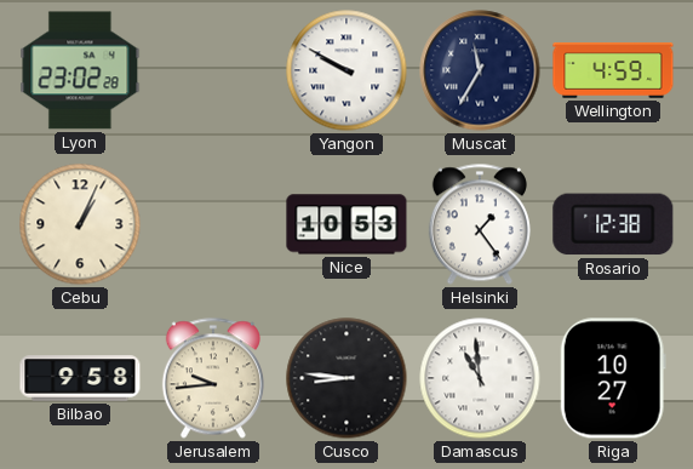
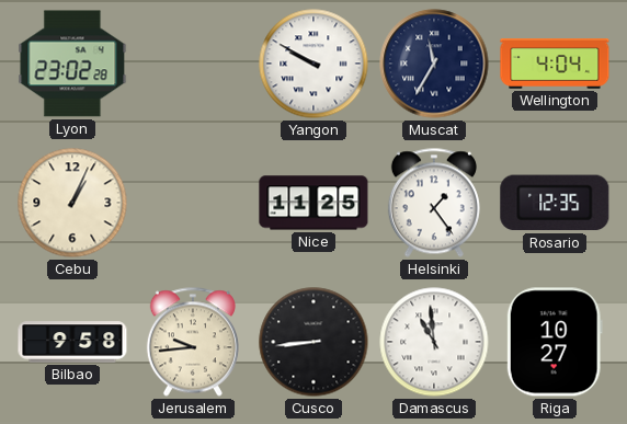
Wellington: 4:59 -> 4:04
Nice: 10:53 -> 11:25
Rosario: 12:38 -> 12:35
Cusco: 8:46 -> 8:44
